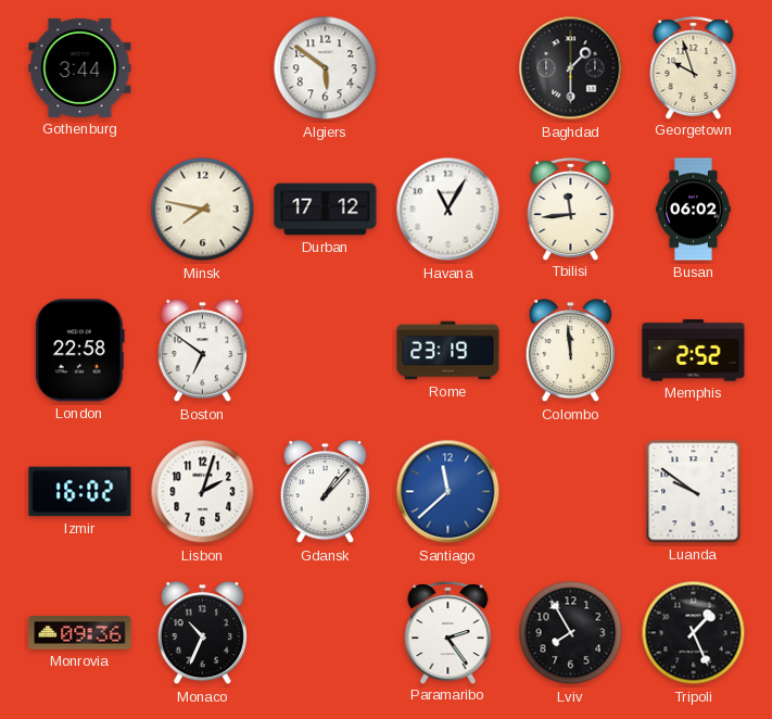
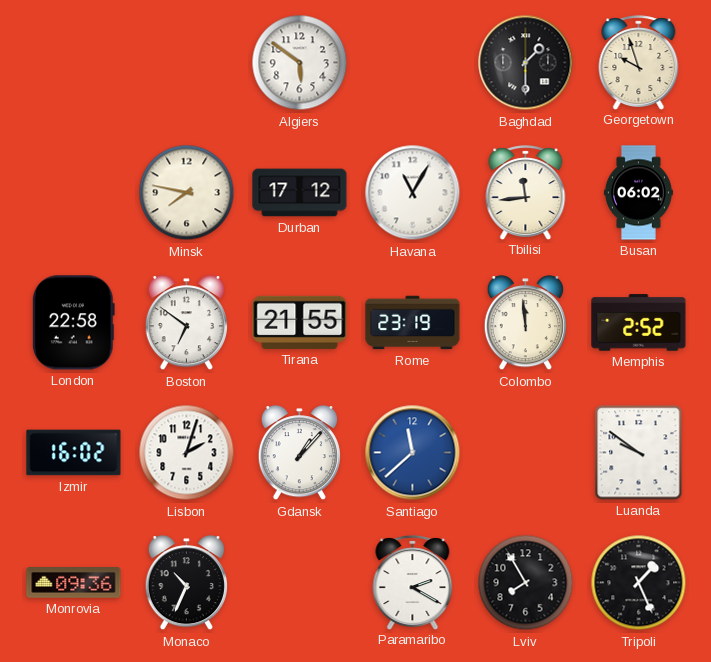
Gothenburg: 3:44 -> none
Tirana: none -> 21:55
Paramaribo: 2:24 -> 2:20
